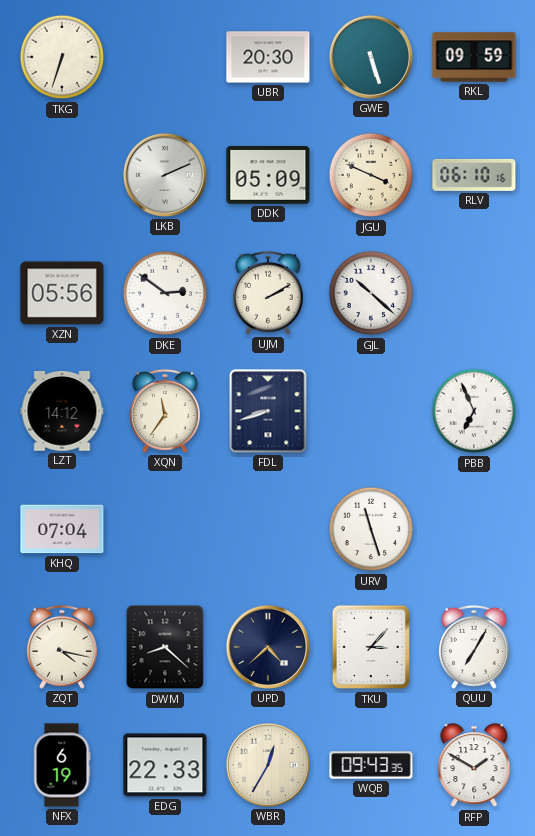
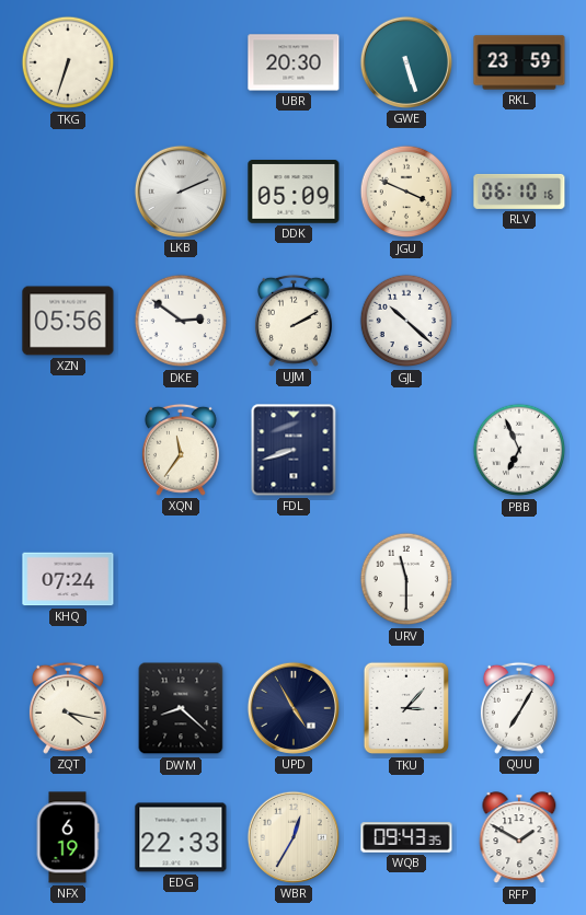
RKL: 09:59 -> 23:59
LZT: 14:12 -> none
KHQ: 07:04 -> 07:24
URV: 11:27 -> 11:30
UPD: 4:38 -> 4:55
